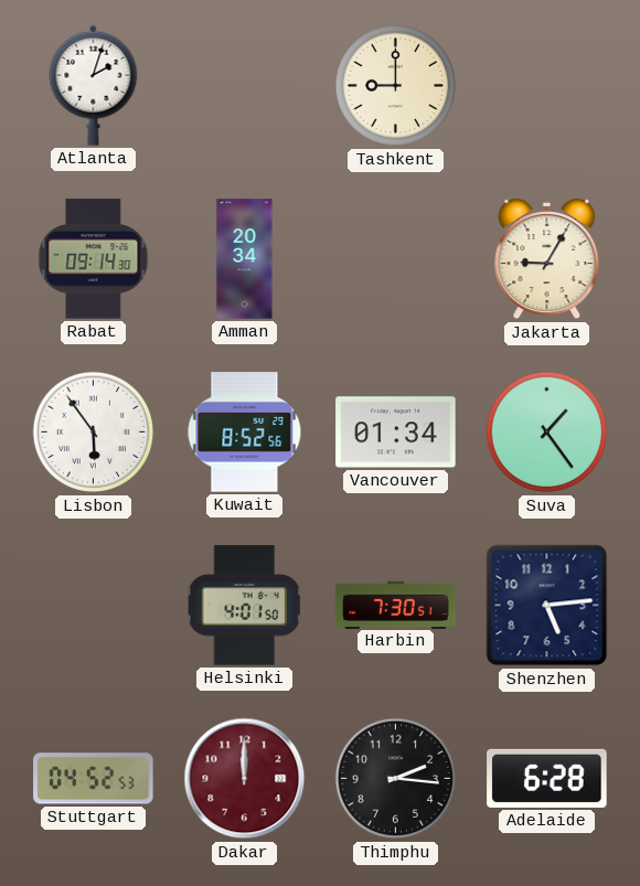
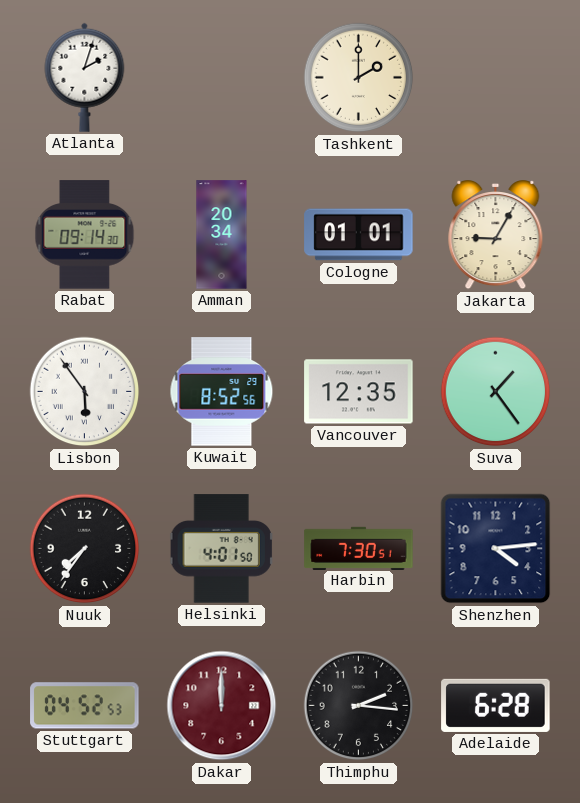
Tashkent: 9:00 -> 2:00
Cologne: none -> 01:01
Vancouver: 01:34 -> 12:35
Nuuk: none -> 7:36
Shenzhen: 5:14 -> 4:14
